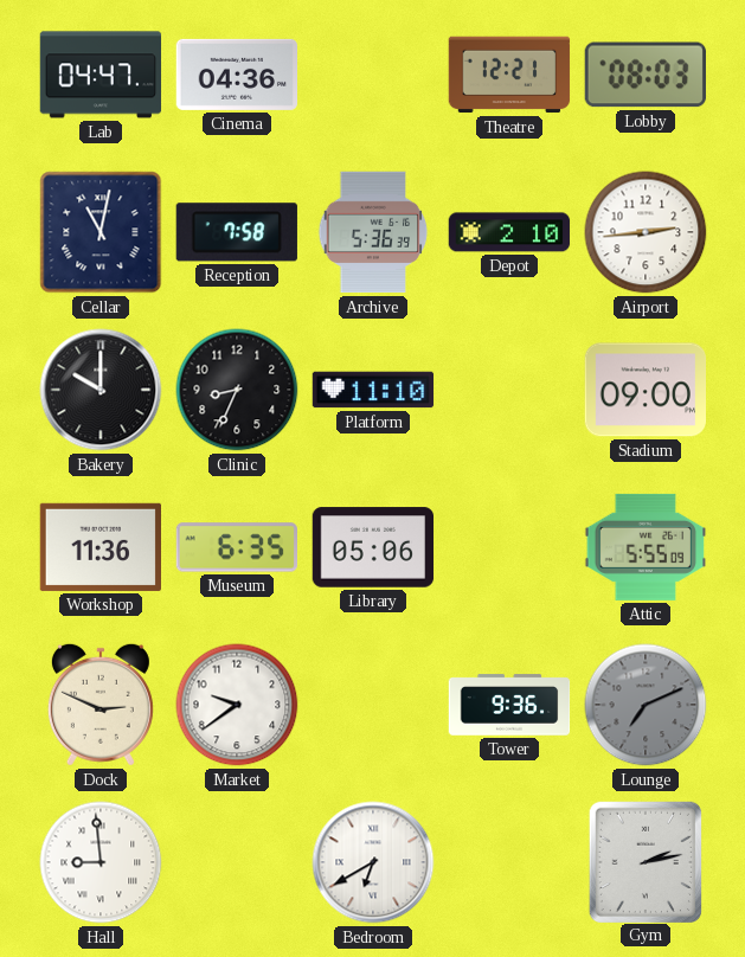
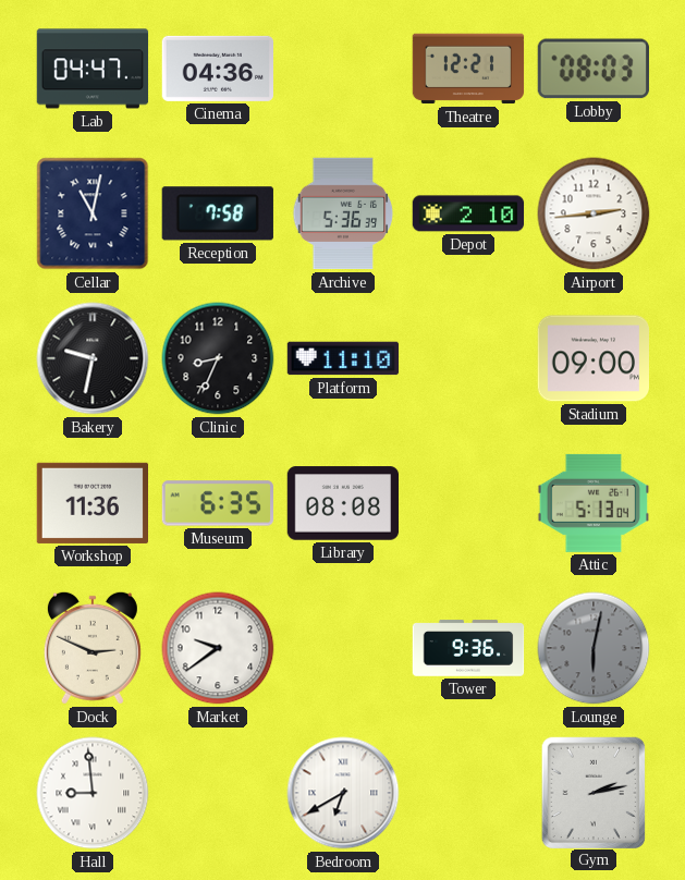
Bakery: 10:00 -> 9:32
Library: 05:06 -> 08:08
Attic: 5:55 -> 5:13
Lounge: 7:11 -> 6:02
